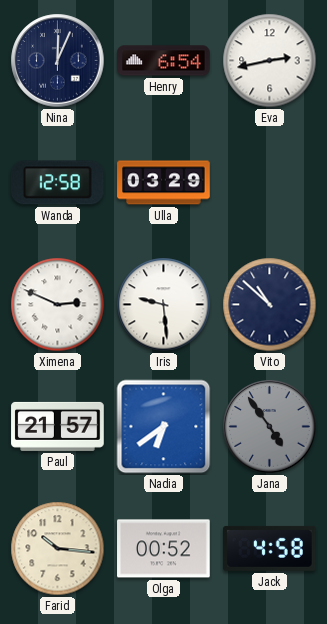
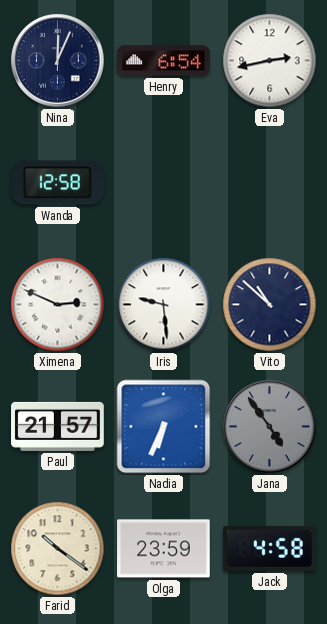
Ulla: 03:29 -> none
Nadia: 6:39 -> 6:34
Farid: 10:16 -> 10:21
Olga: 00:52 -> 23:59
